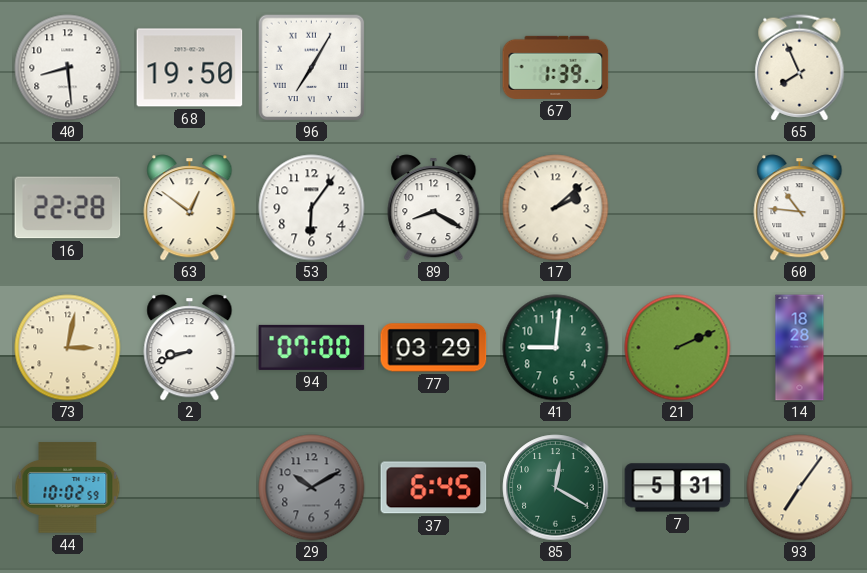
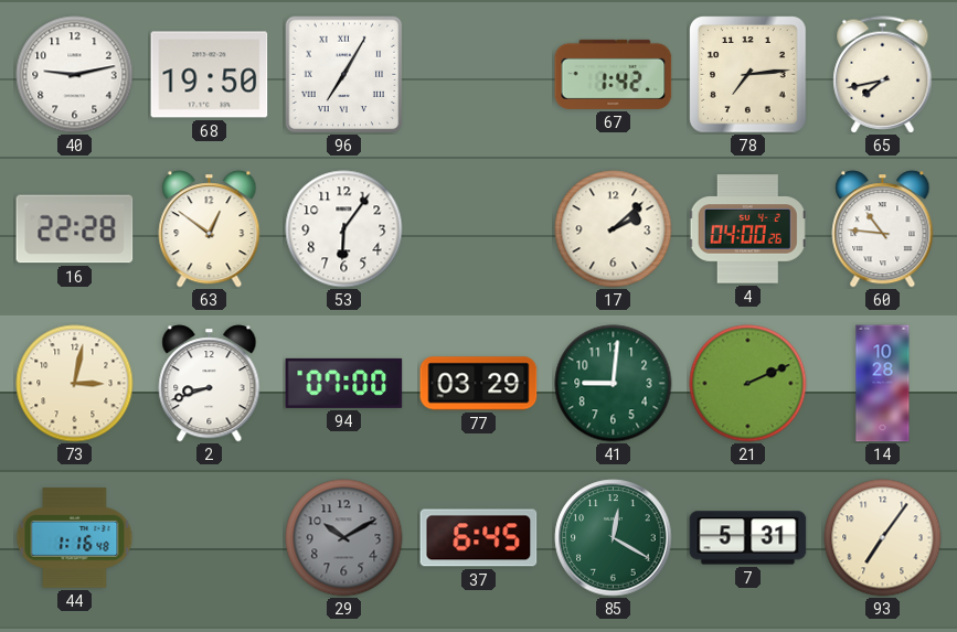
40: 8:29 -> 9:13
67: 1:39 -> 1:42
78: none -> 7:14
65: 7:56 -> 7:43
89: 8:20 -> none
4: none -> 04:00
14: 18:28 -> 10:28
44: 10:02 -> 1:16
